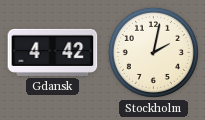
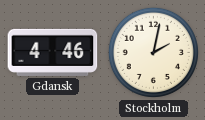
Gdansk: 4:42 -> 4:46
